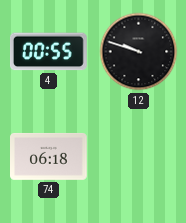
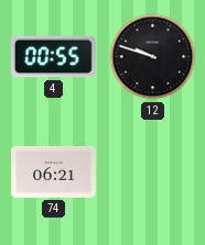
74: 06:18 -> 06:21
